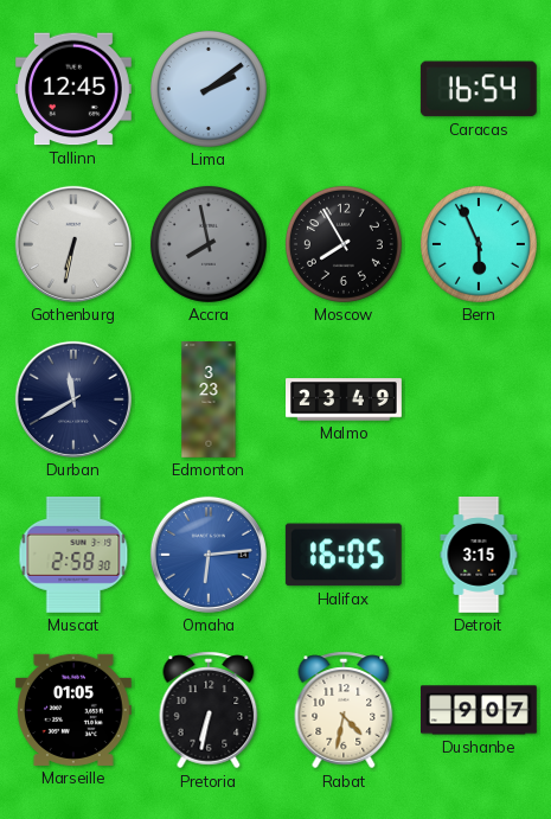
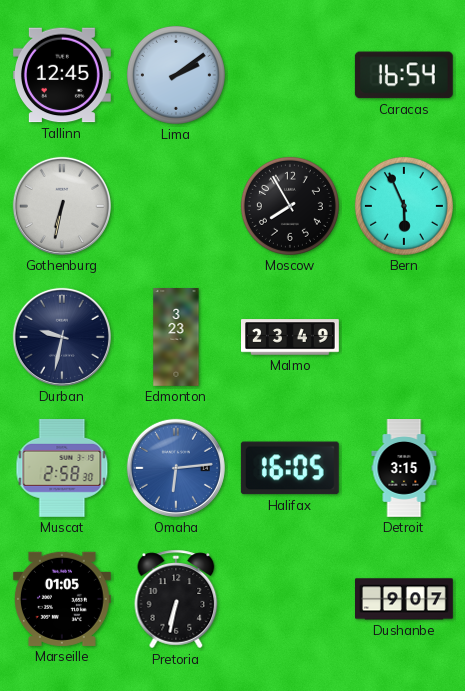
Accra: 7:58 -> none
Durban: 11:40 -> 9:32
Rabat: 4:32 -> none
